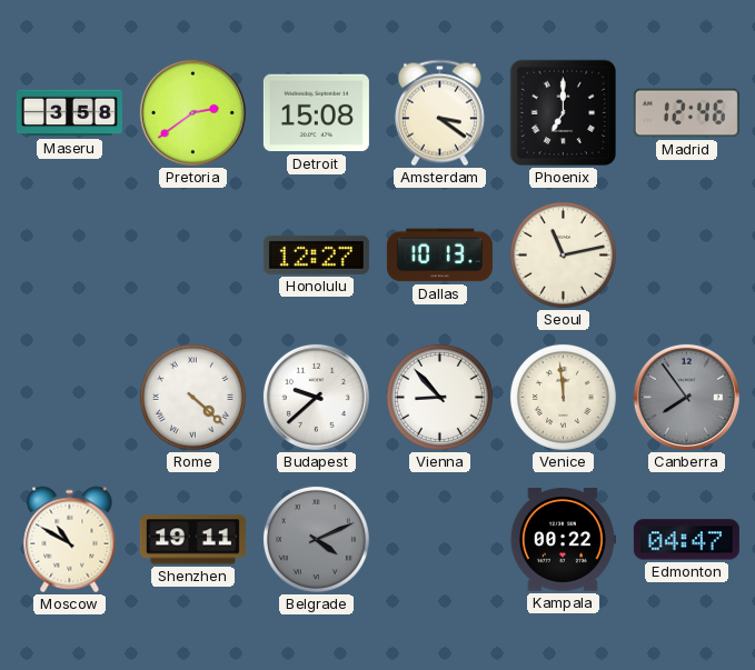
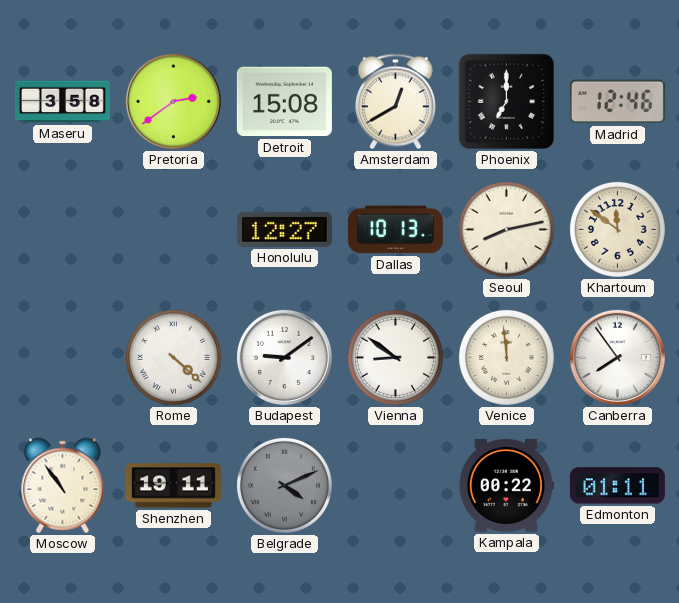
Amsterdam: 3:21 -> 12:40
Seoul: 11:13 -> 8:13
Khartoum: none -> 11:51
Budapest: 9:38 -> 9:09
Vienna: 8:53 -> 8:51
Canberra dial: grey -> white
Moscow: 10:50 -> 10:54
Edmonton: 04:47 -> 01:11
